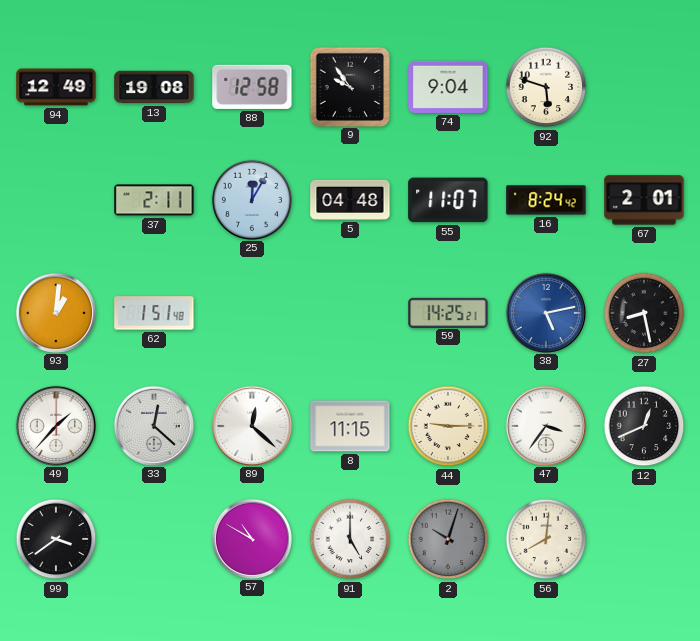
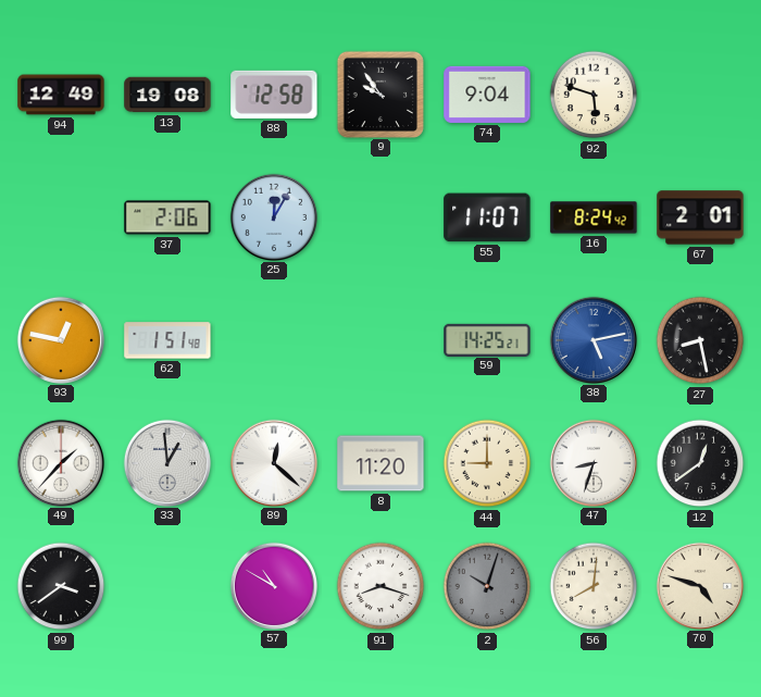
37: 2:11 -> 2:06
5: 04:48 -> none
93: 1:01 -> 12:47
33: 12:22 -> 12:59
8: 11:15 -> 11:20
44: 9:15 -> 9:00
47: 3:36 -> 8:33
12: 12:41 -> 12:39
91: 5:00 -> 8:18
70: none -> 4:48
